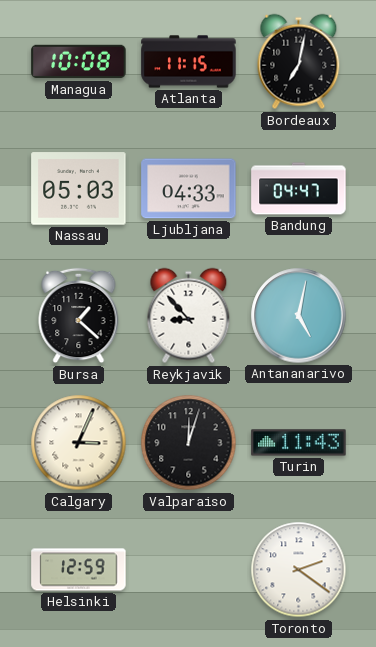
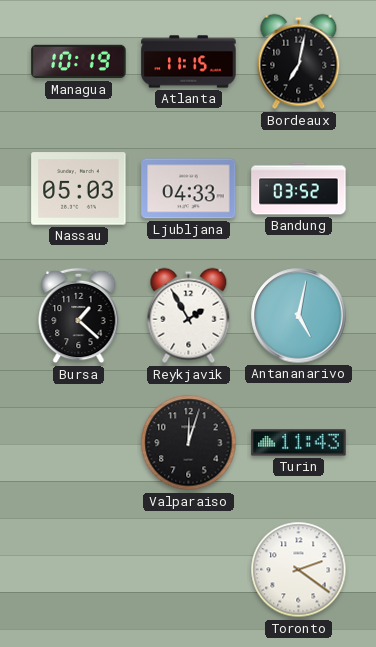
Managua: 10:08 -> 10:19
Bandung: 04:47 -> 03:52
Reykjavik: 8:53 -> 1:55
Calgary: 3:04 -> none
Helsinki: 12:59 -> none
